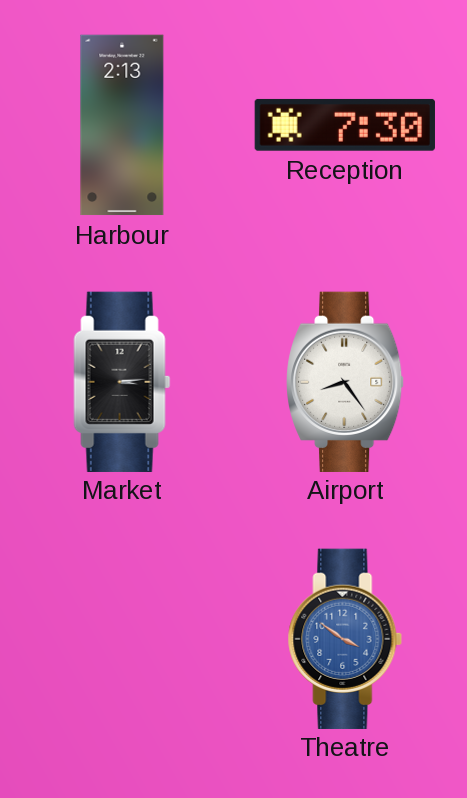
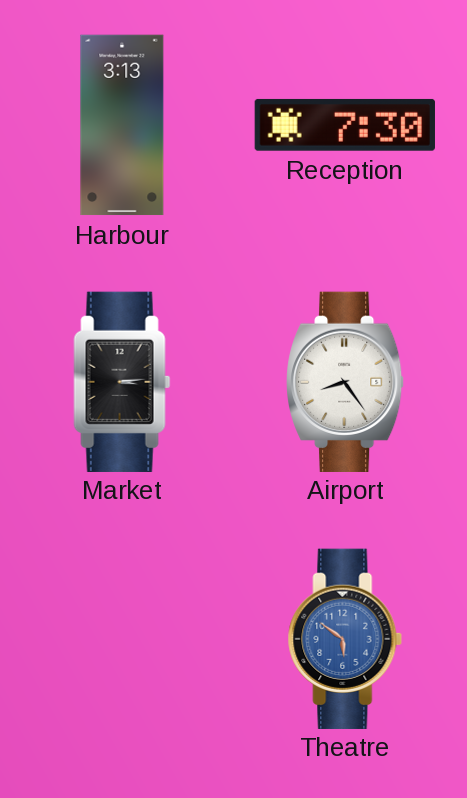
Harbour: 2:13 -> 3:13
Theatre: 3:51 -> 5:51
